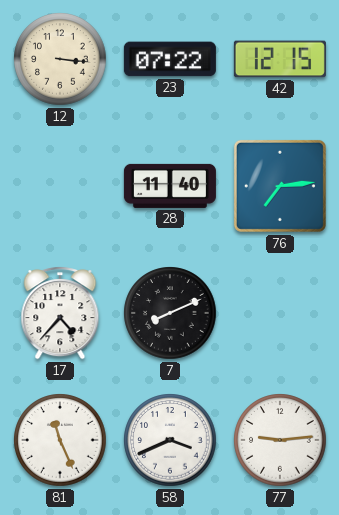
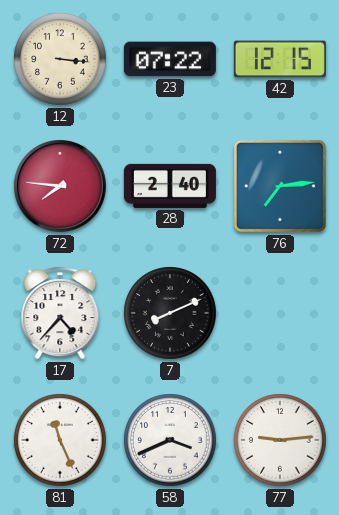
72: none -> 7:46
28: 11:40 -> 2:40
